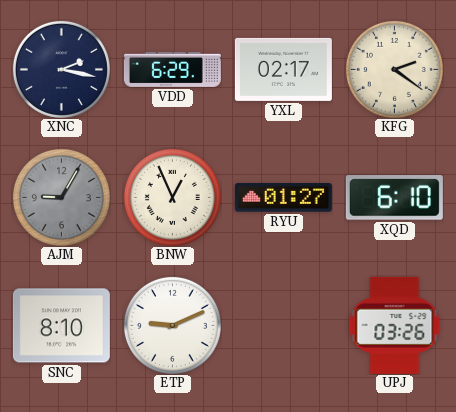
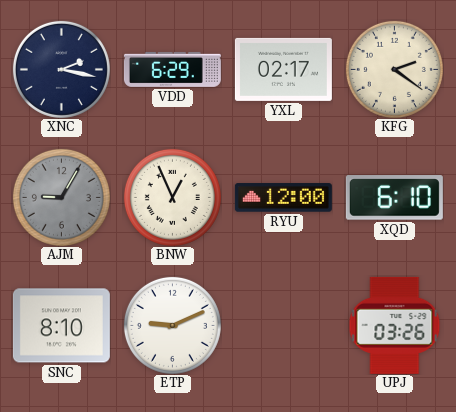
RYU: 01:27 -> 12:00
